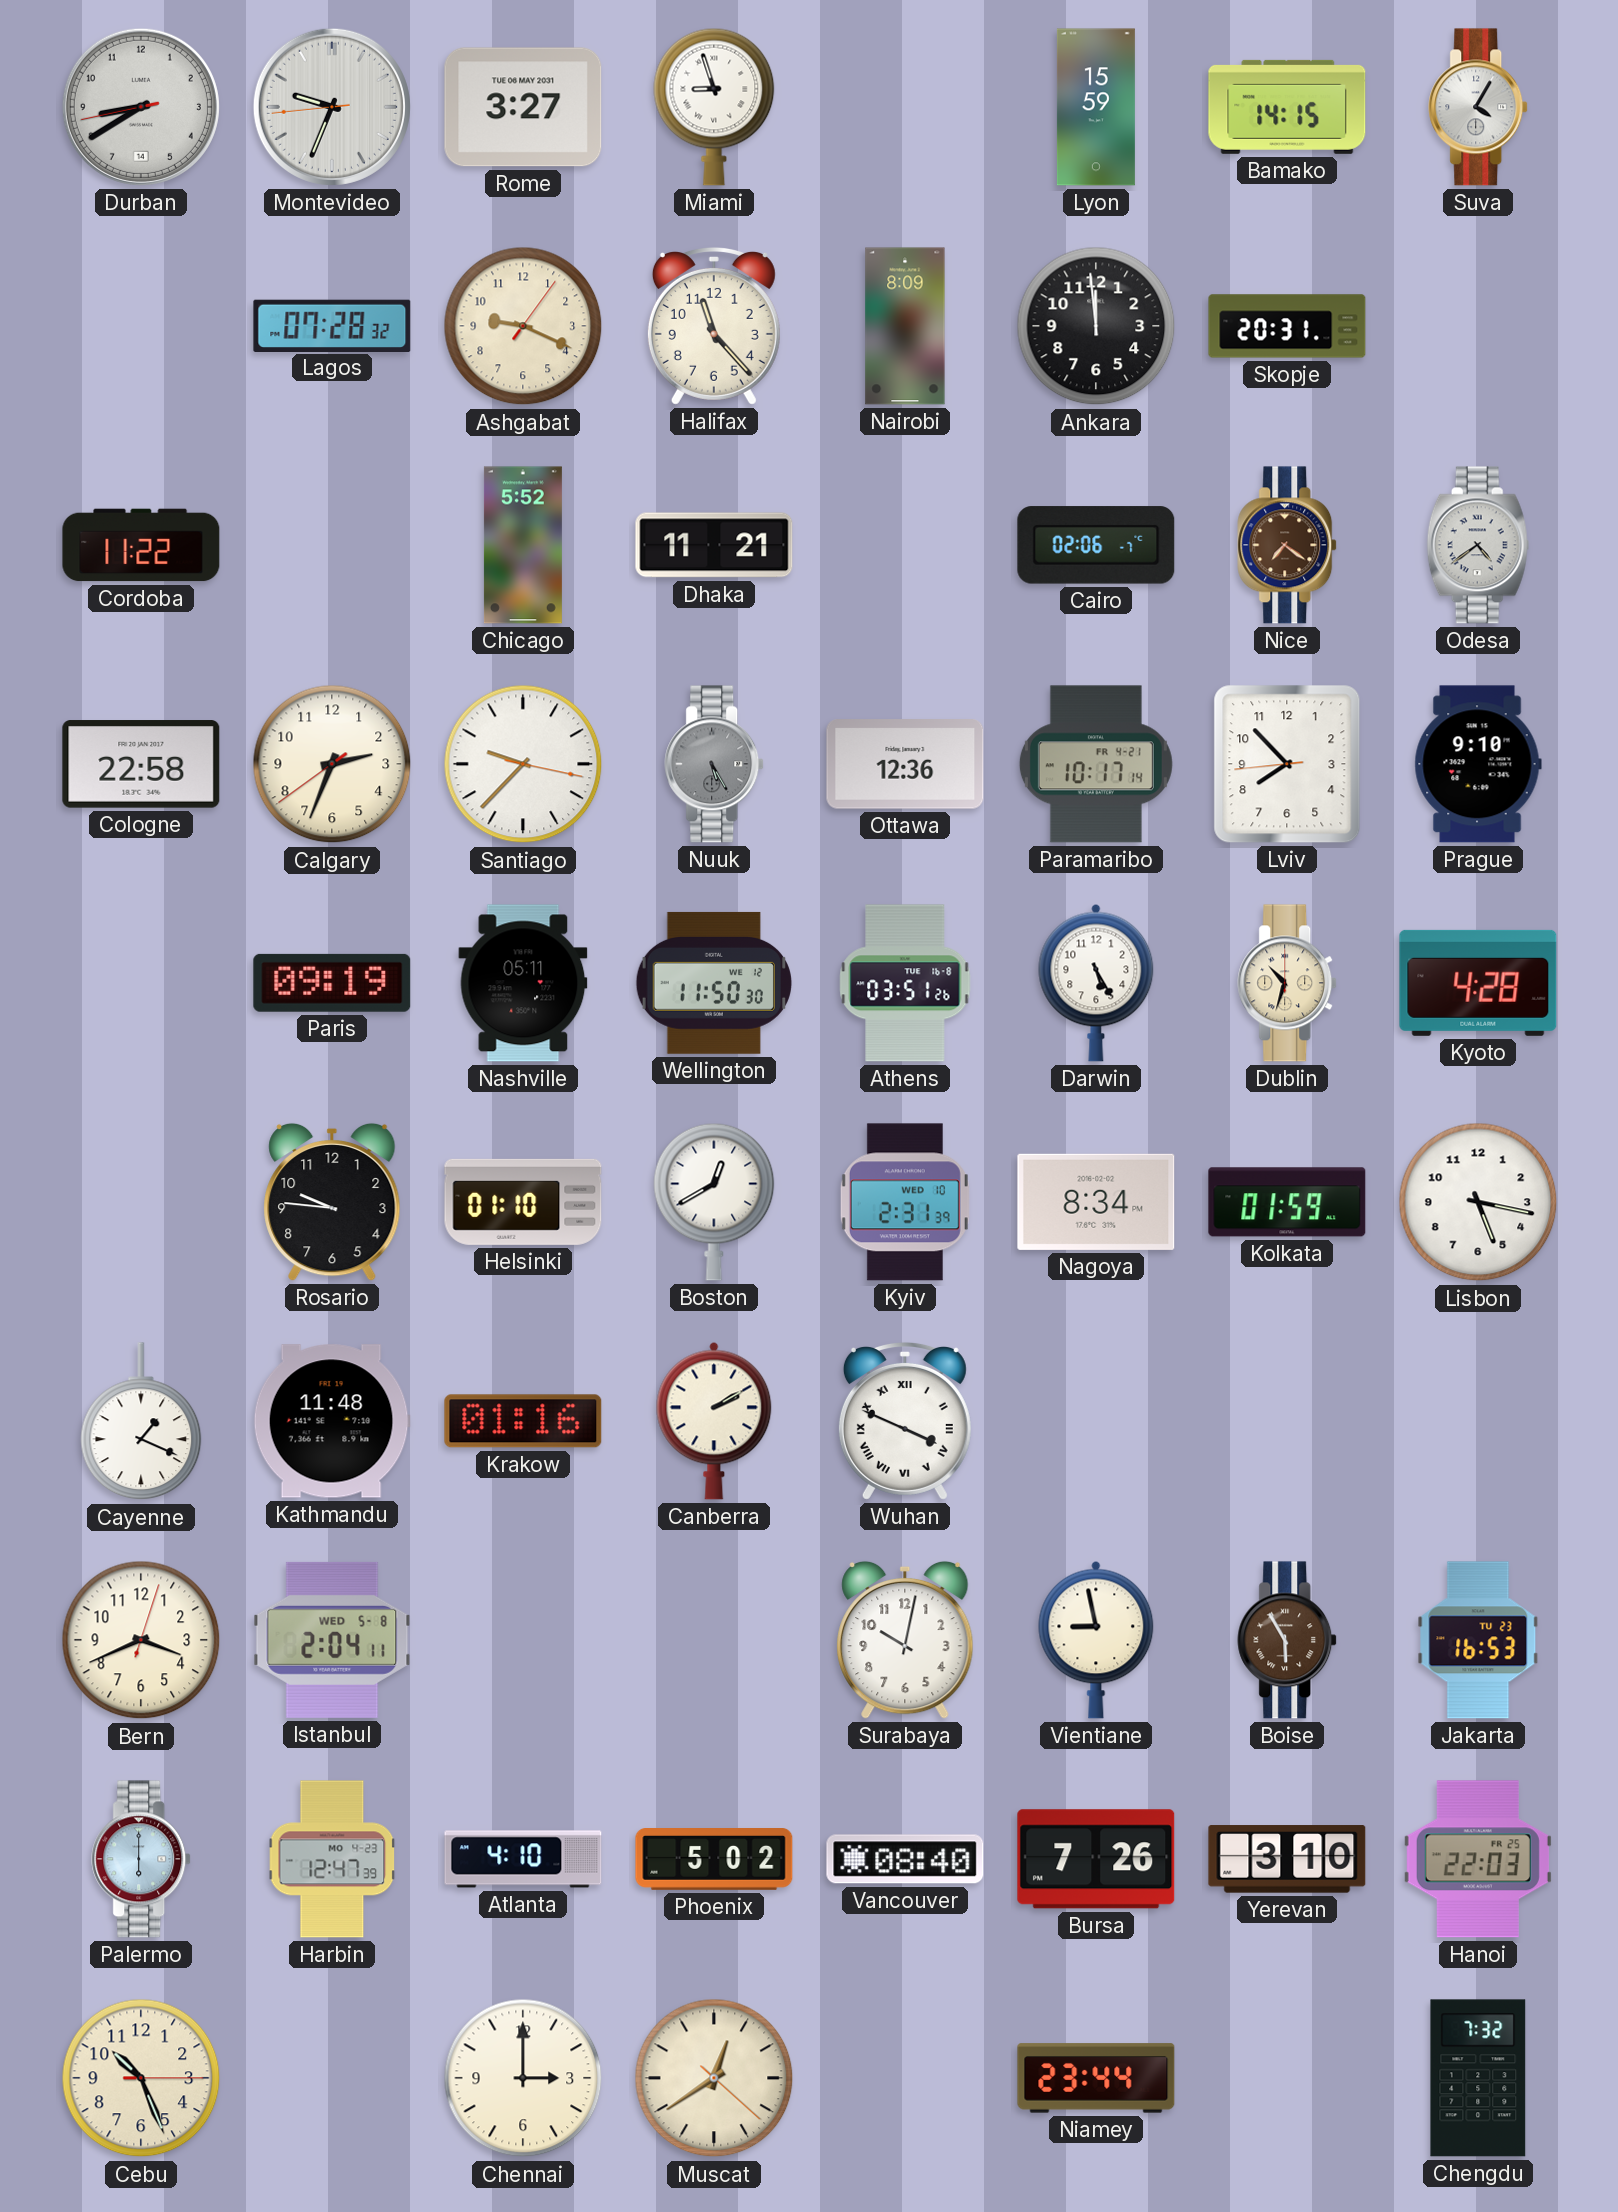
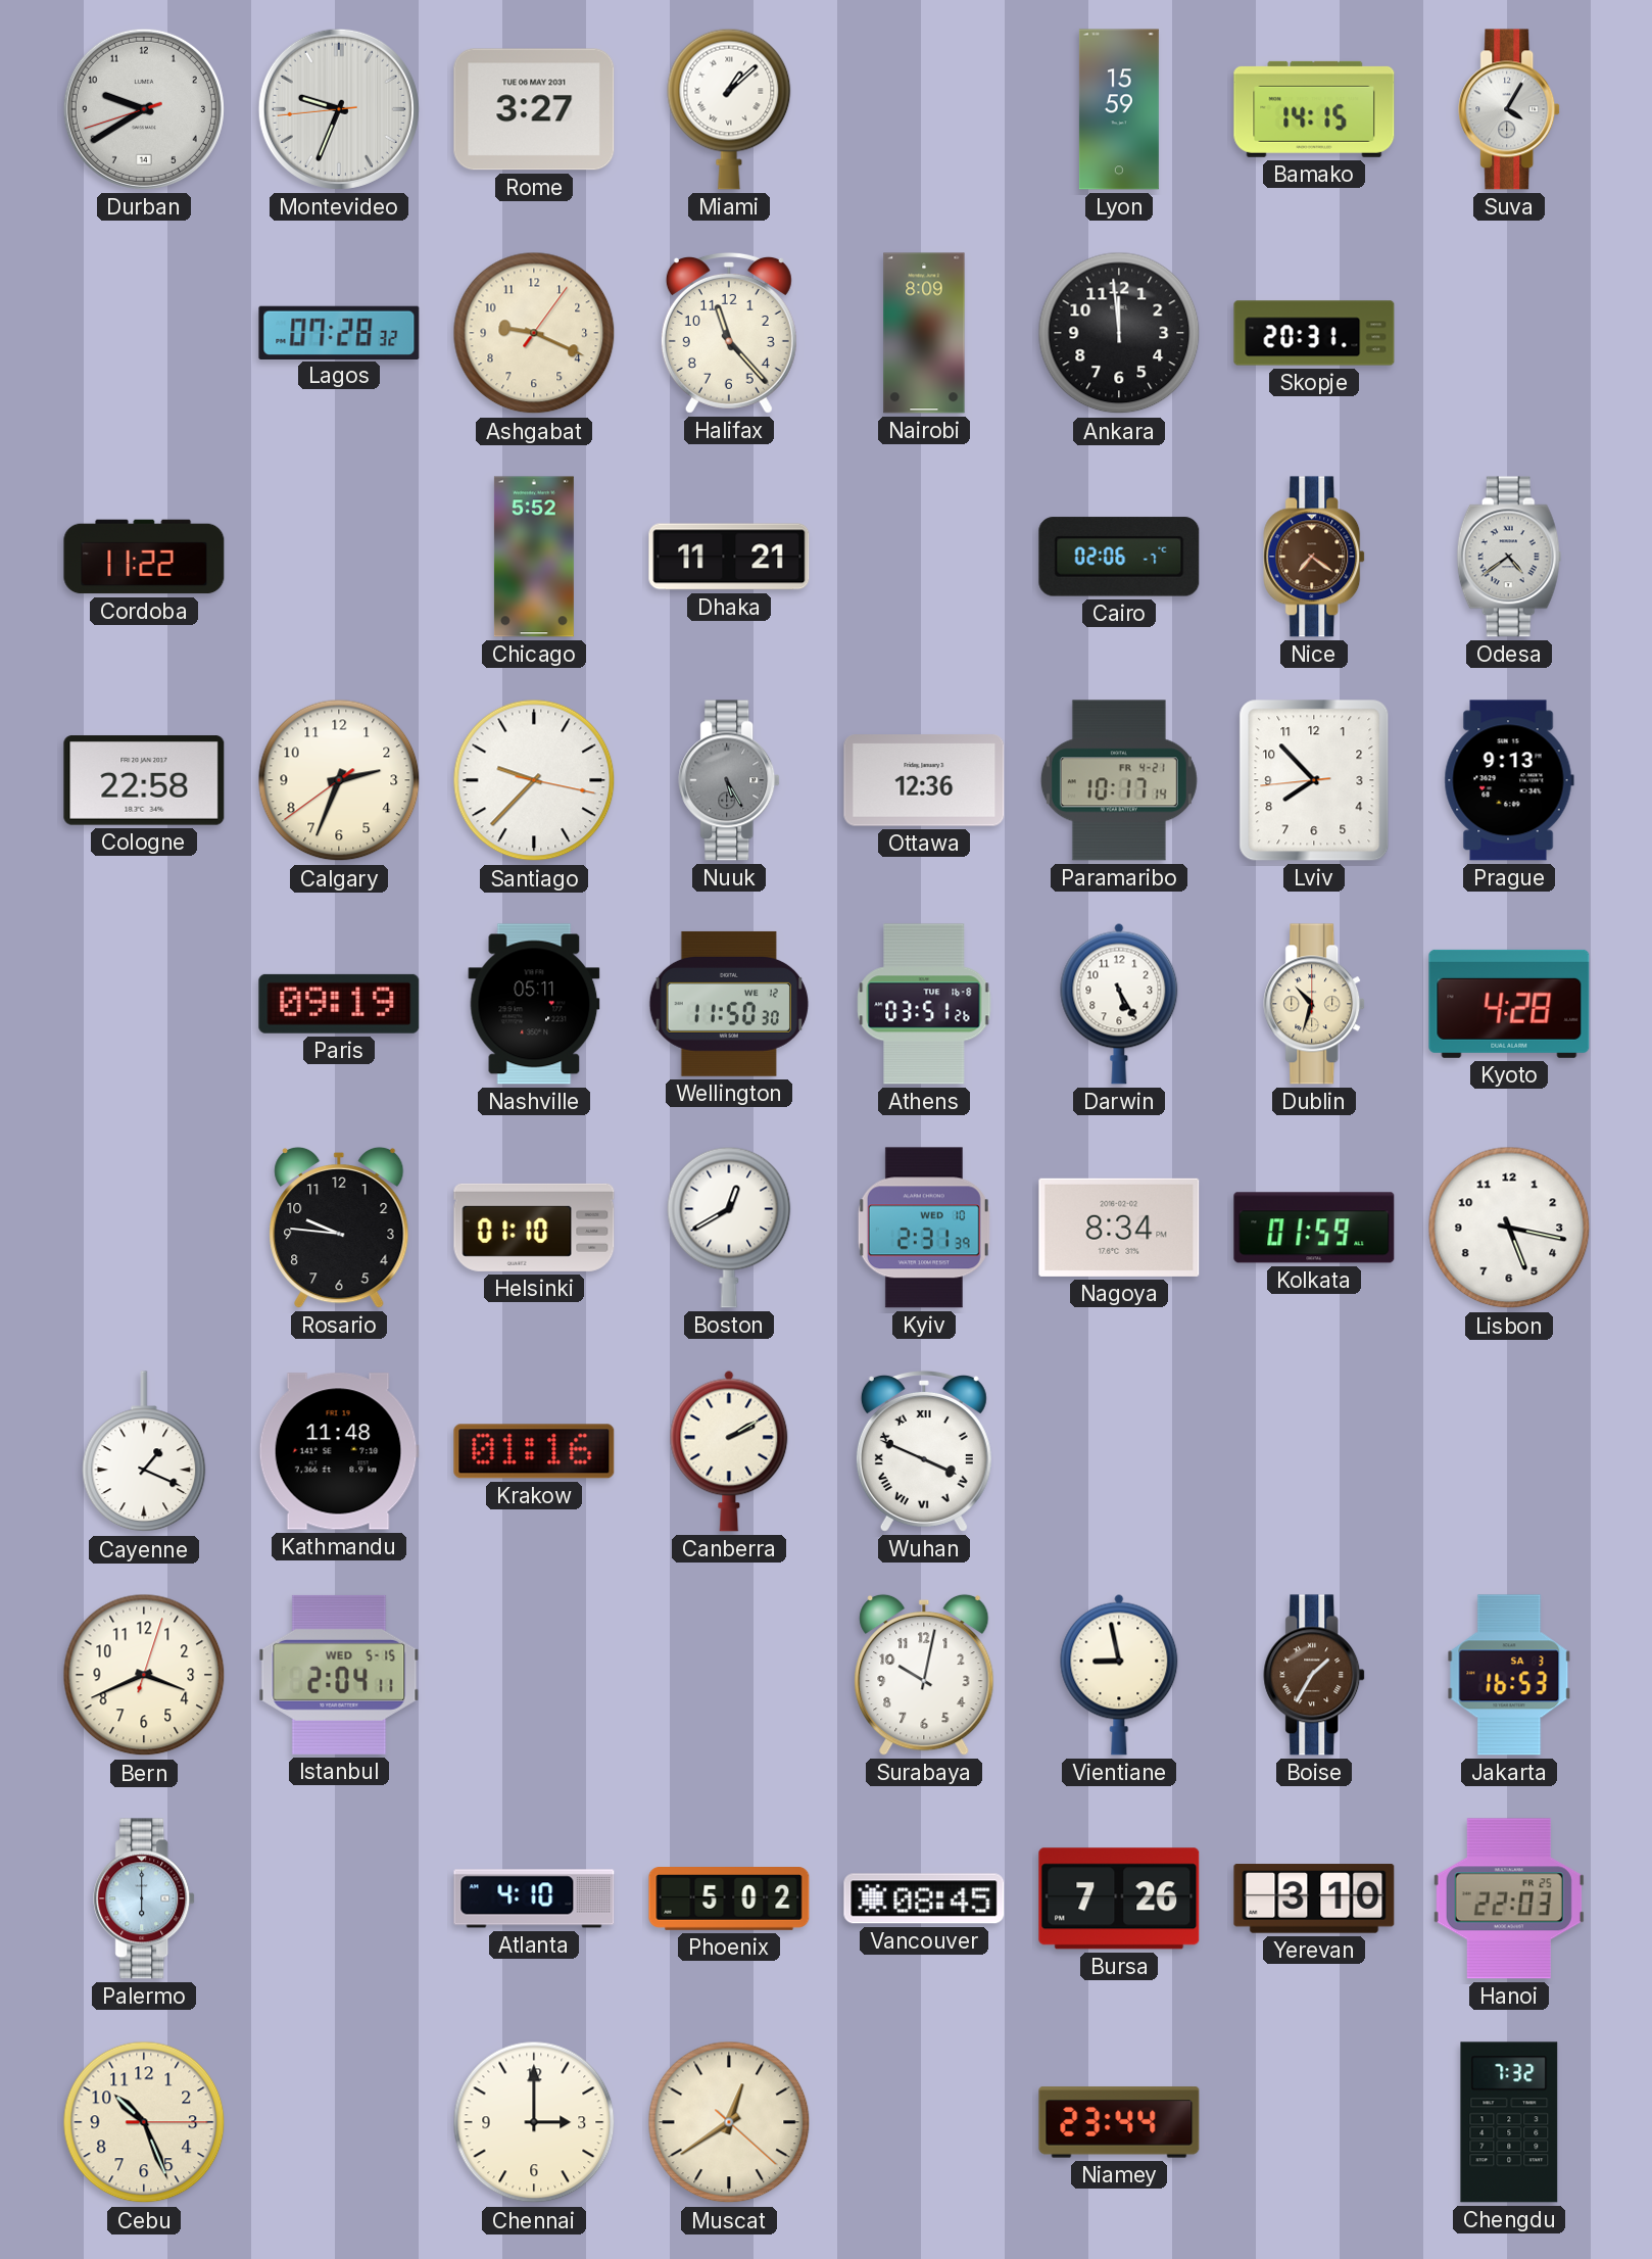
Durban: 8:39 -> 9:39
Miami: 8:57 -> 1:08
Prague: 9:10 -> 9:13
Istanbul date: WED 5-8 -> WED 5-15
Boise: 5:55 -> 1:35
Jakarta date: TU 23 -> SA 3
Harbin: 12:47 -> none
Vancouver: 08:40 -> 08:45
